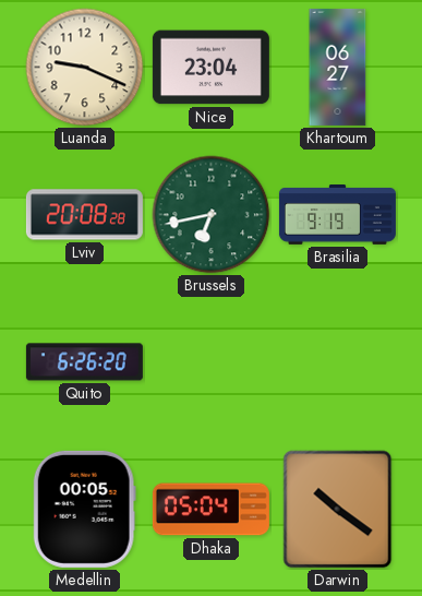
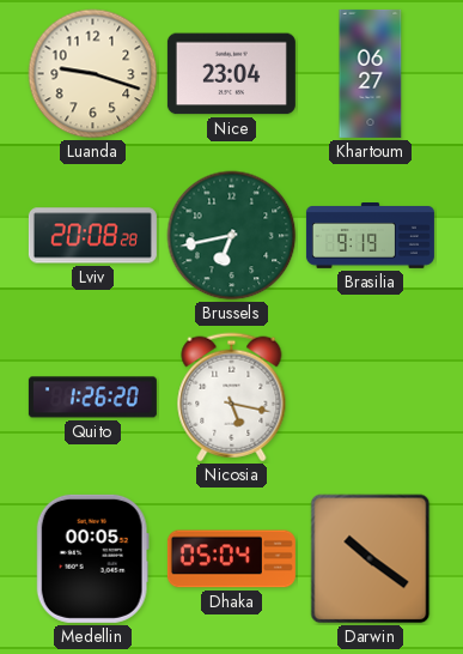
Luanda: 9:19 -> 9:18
Quito: 6:26 -> 1:26
Nicosia: none -> 5:17
